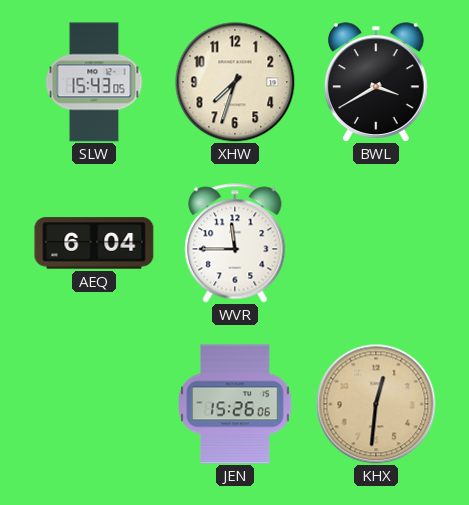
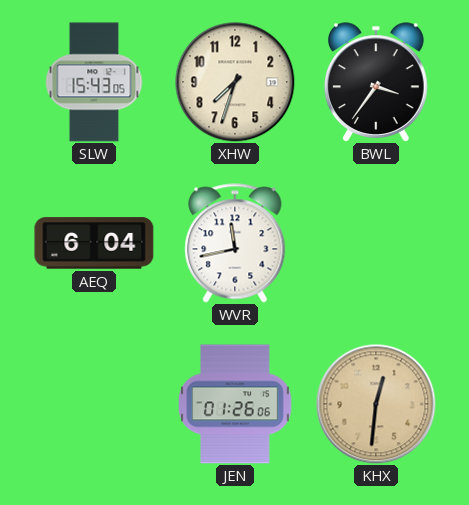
BWL: 3:40 -> 3:36
WVR: 11:45 -> 11:43
JEN: 15:26 -> 01:26
